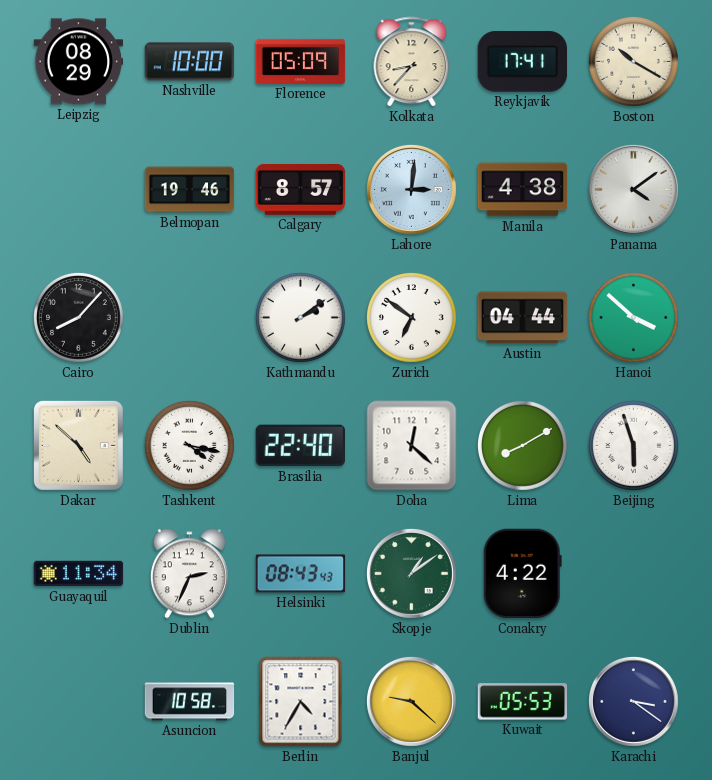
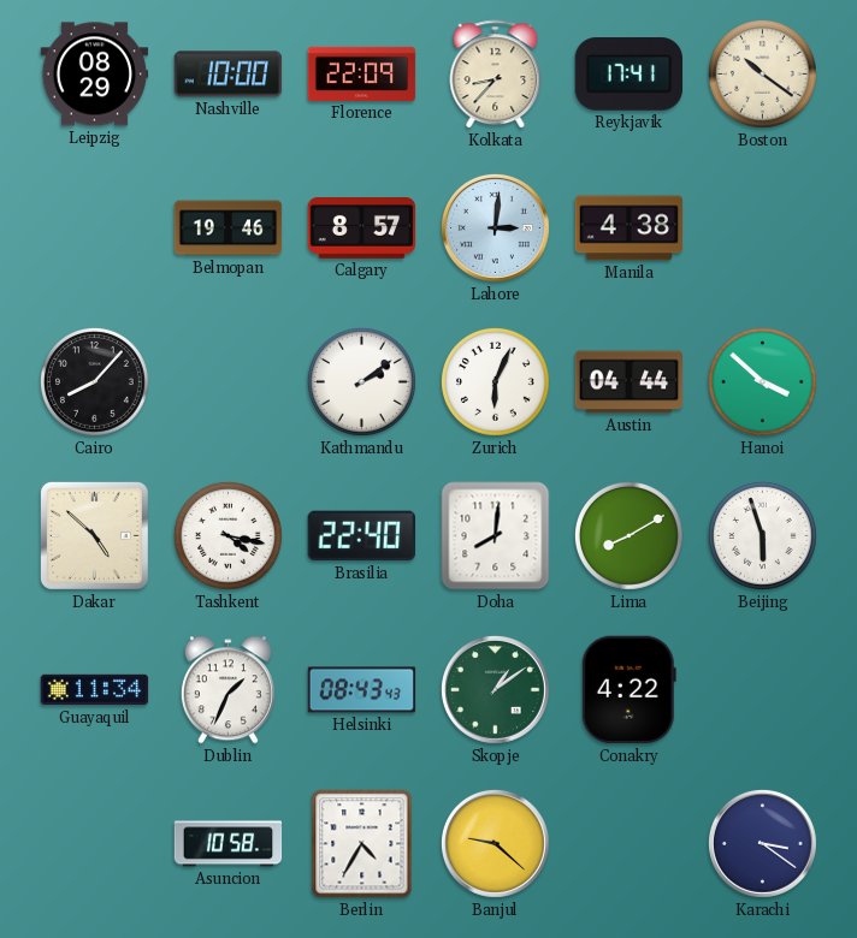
Florence: 05:09 -> 22:09
Boston: 10:20 -> 10:21
Panama: 4:09 -> none
Zurich: 6:51 -> 6:04
Doha: 12:22 -> 8:01
Dublin: 2:34 -> 1:34
Kuwait: 05:53 -> none
